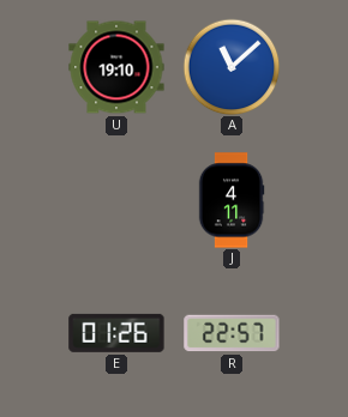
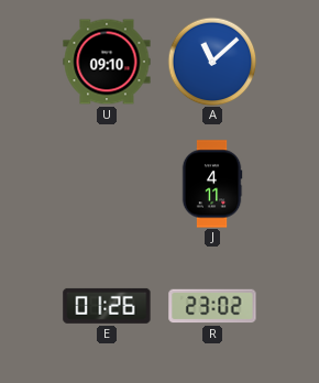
U: 19:10 -> 09:10
R: 22:57 -> 23:02
